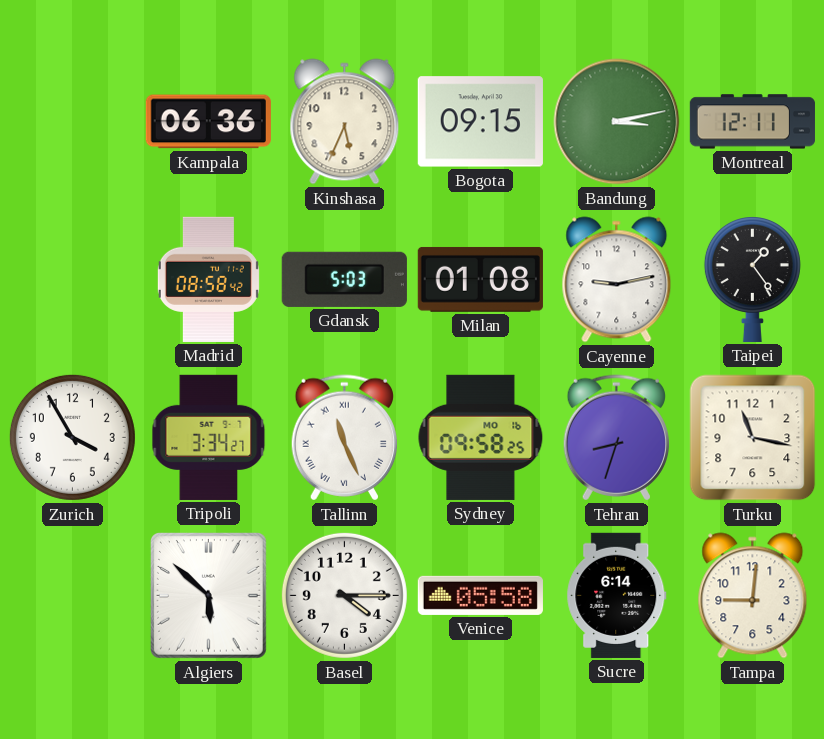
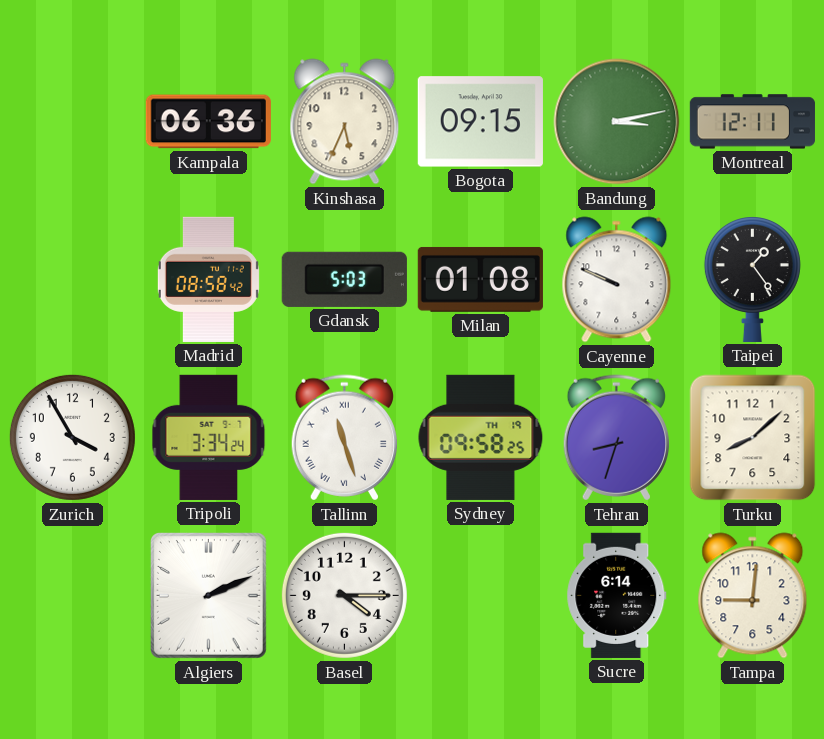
Cayenne: 9:13 -> 9:49
Tripoli: 3:34:27 -> 3:34:24
Tallinn: 11:26 -> 11:27
Sydney date: MO 16 -> TH 19
Turku: 11:17 -> 8:08
Algiers: 5:52 -> 2:11
Venice: 05:58 -> none
